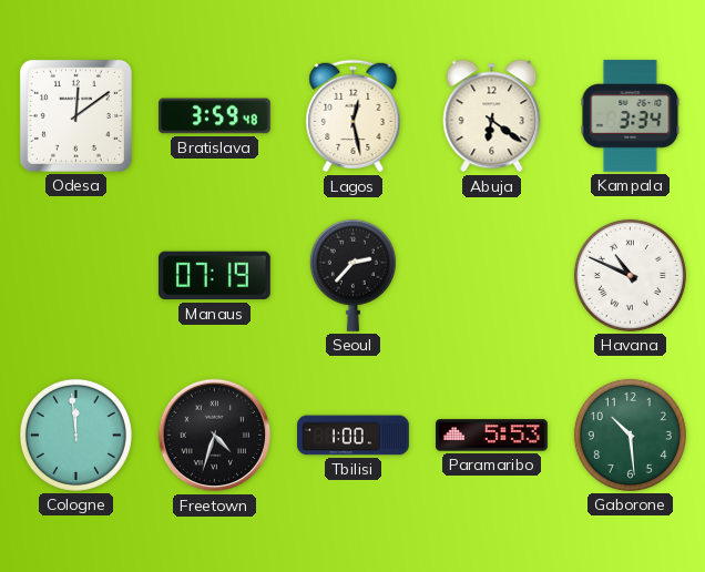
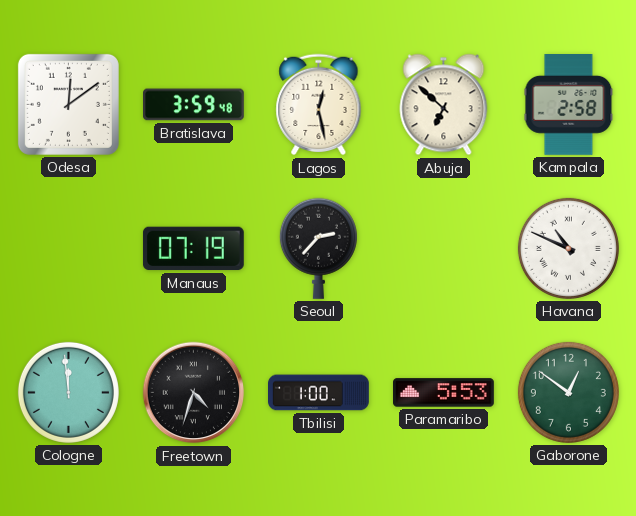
Abuja: 6:21 -> 6:52
Kampala: 3:34 -> 2:58
Gaborone: 10:29 -> 12:51
